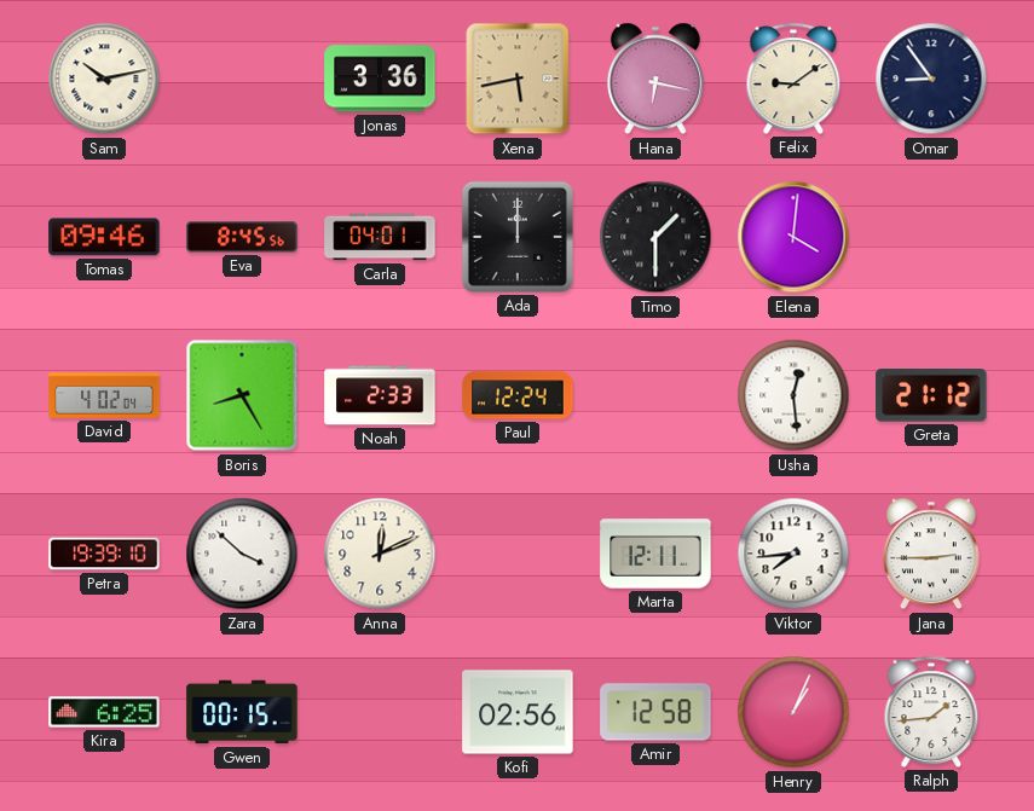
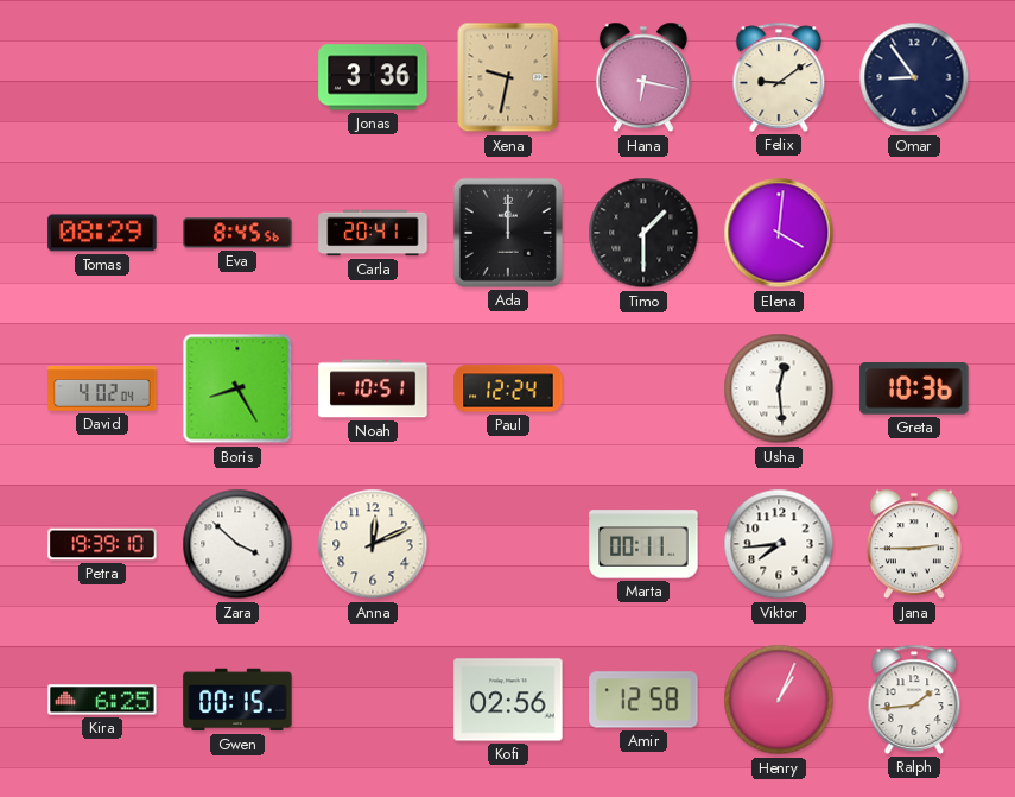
Sam: 10:13 -> none
Xena: 5:43 -> 9:32
Tomas: 09:46 -> 08:29
Carla: 04:01 -> 20:41
Noah: 2:33 -> 10:51
Greta: 21:12 -> 10:36
Marta: 12:11 -> 00:11
